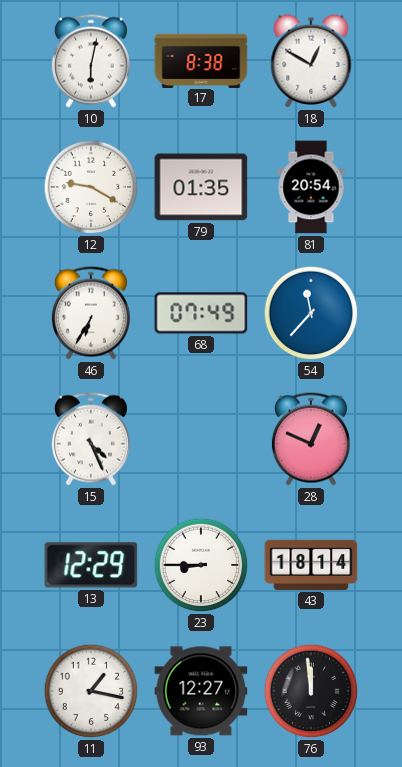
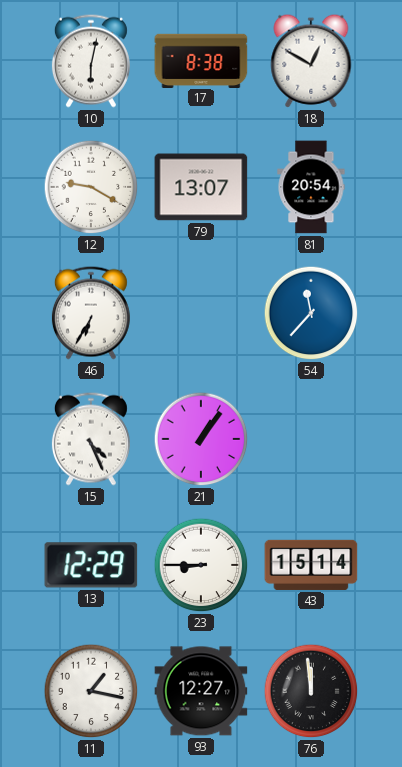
79: 01:35 -> 13:07
68: 07:49 -> none
21: none -> 1:06
28: 12:49 -> none
43: 18:14 -> 15:14
